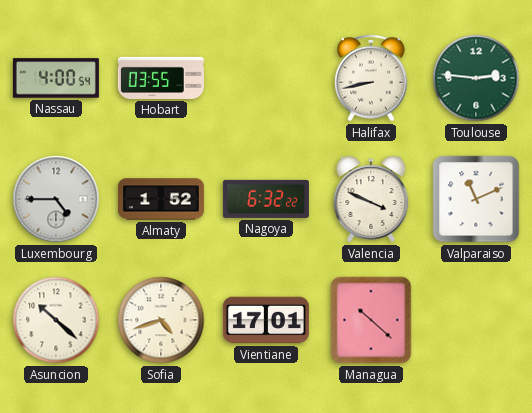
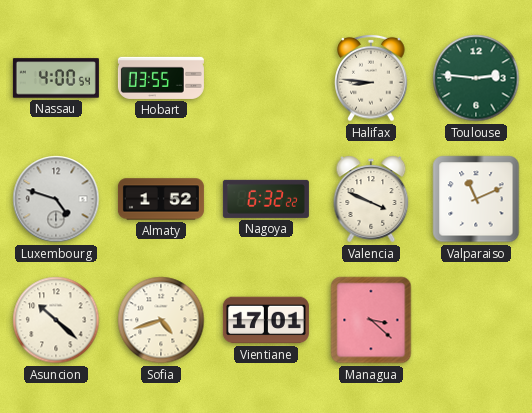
Halifax: 8:43 -> 8:46
Luxembourg: 4:45 -> 4:48
Managua: 10:22 -> 3:22
